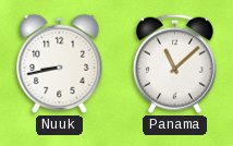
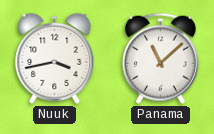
Nuuk: 8:43 -> 3:43
